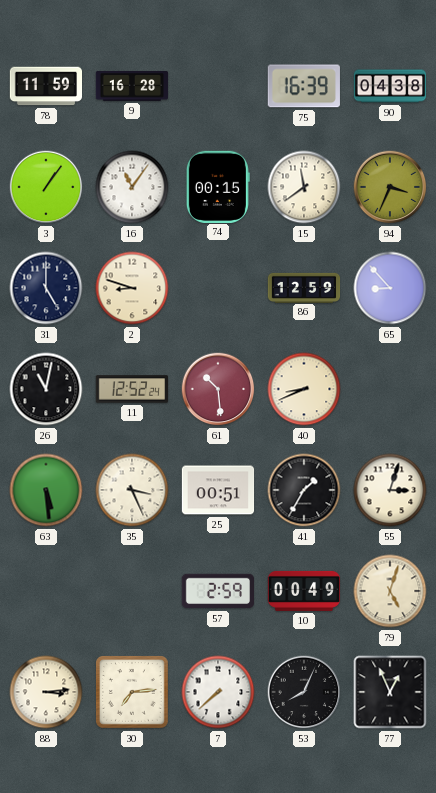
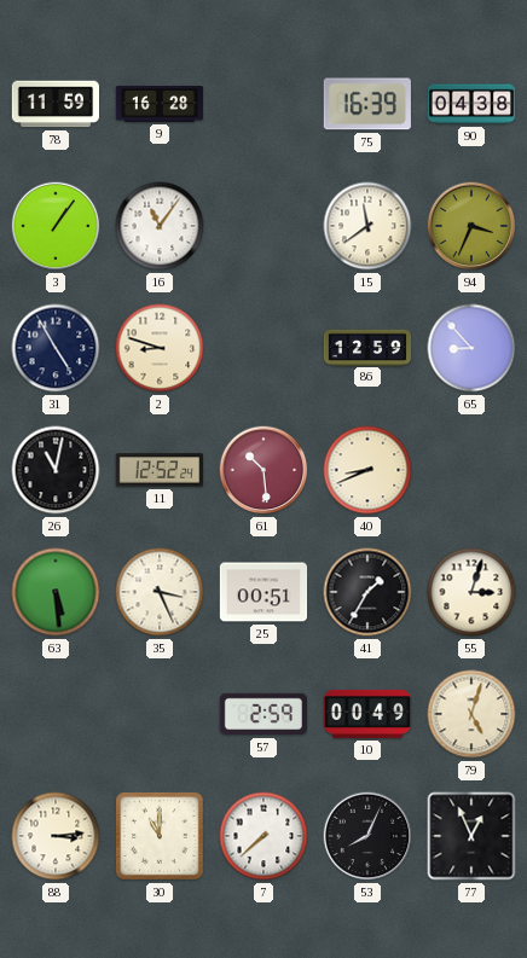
74: 00:15 -> none
31: 5:00 -> 4:55
30: 7:14 -> 11:00
